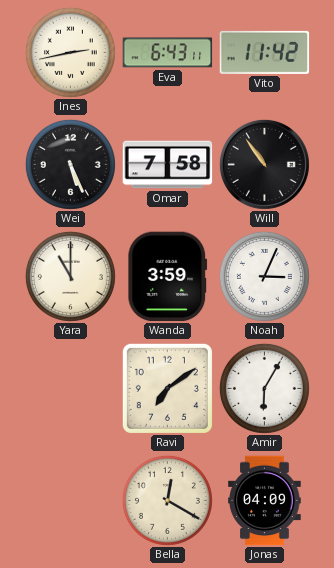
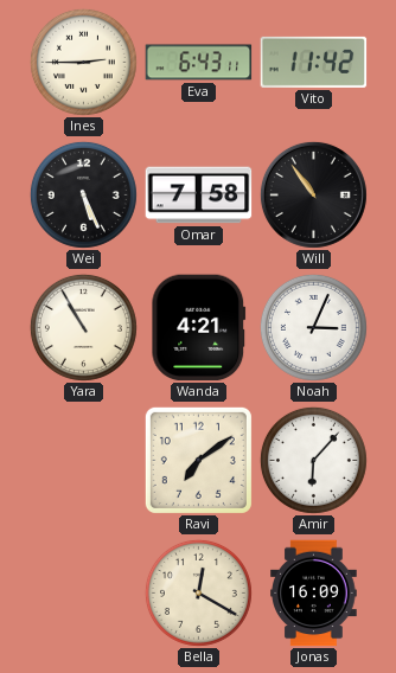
Ines: 2:43 -> 2:45
Yara: 11:00 -> 10:55
Wanda: 3:59 -> 4:21
Amir: 6:05 -> 6:07
Jonas: 04:09 -> 16:09
